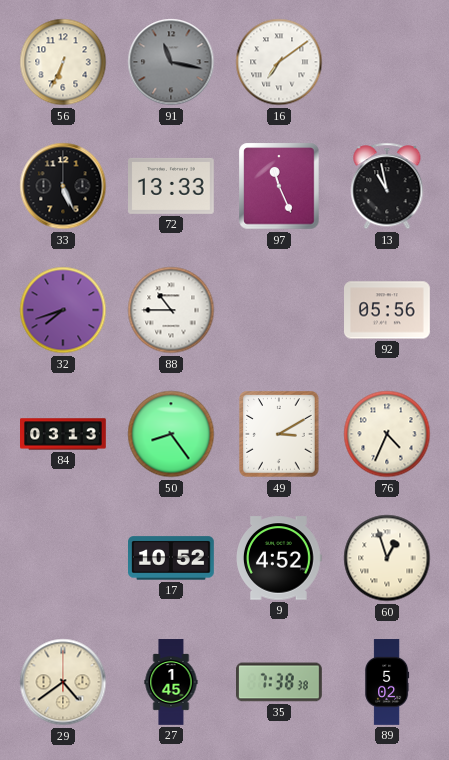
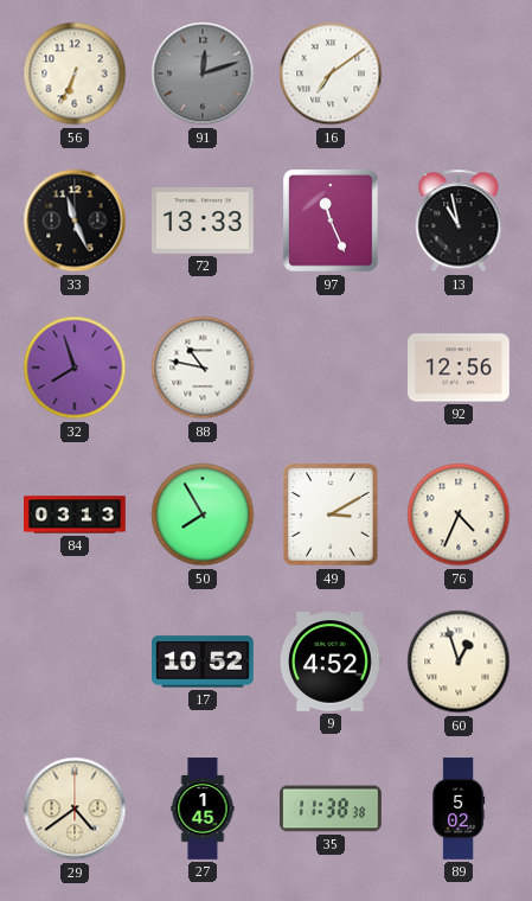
91: 11:17 -> 12:12
33: 5:26 -> 11:26
32: 7:42 -> 7:57
88: 10:45 -> 10:47
92: 05:56 -> 12:56
50: 8:24 -> 7:55
35: 7:38 -> 11:38
